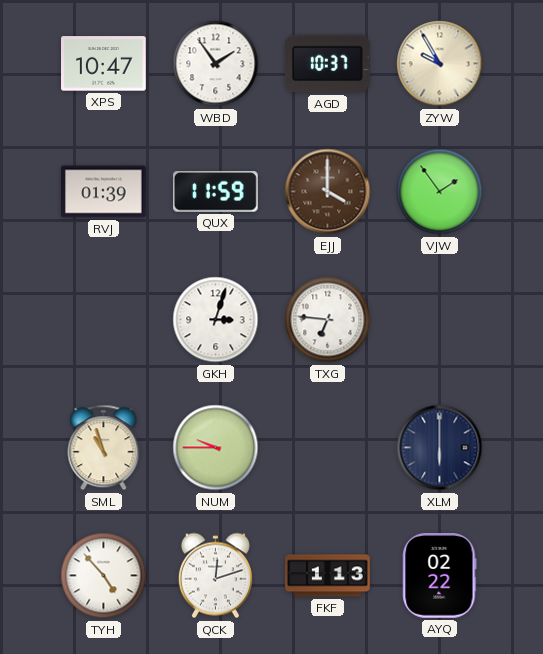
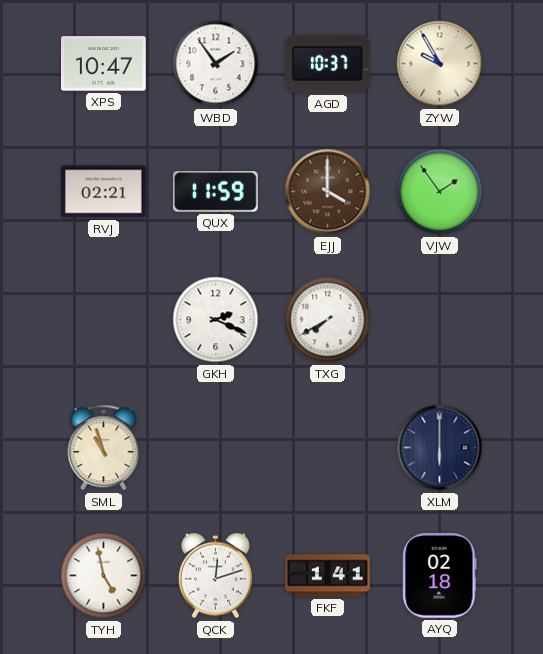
RVJ: 01:39 -> 02:21
GKH: 3:03 -> 2:19
TXG: 6:46 -> 7:40
NUM: 9:45 -> none
TYH: 4:53 -> 4:58
FKF: 1:13 -> 1:41
AYQ: 02:22 -> 02:18
